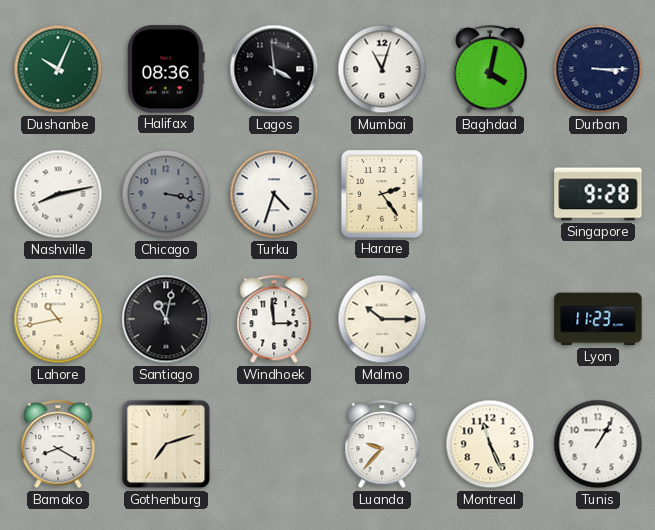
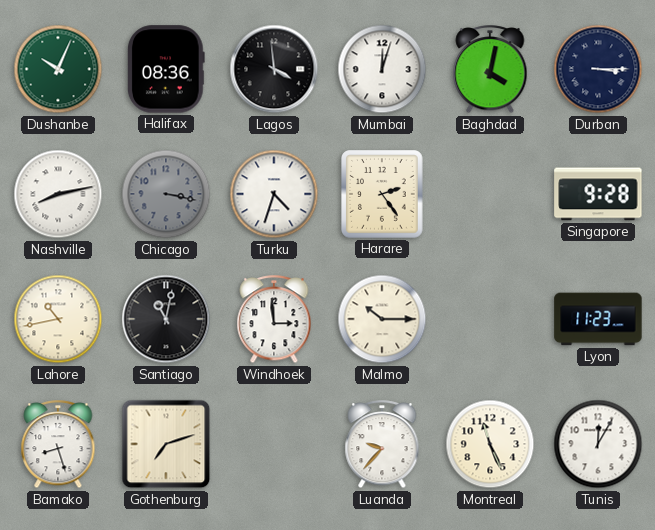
Mumbai: 11:03 -> 12:03
Bamako: 8:20 -> 8:27
Tunis: 1:05 -> 12:05
